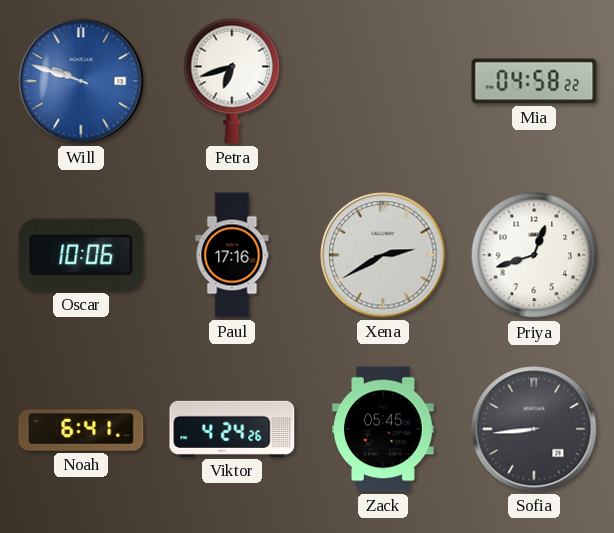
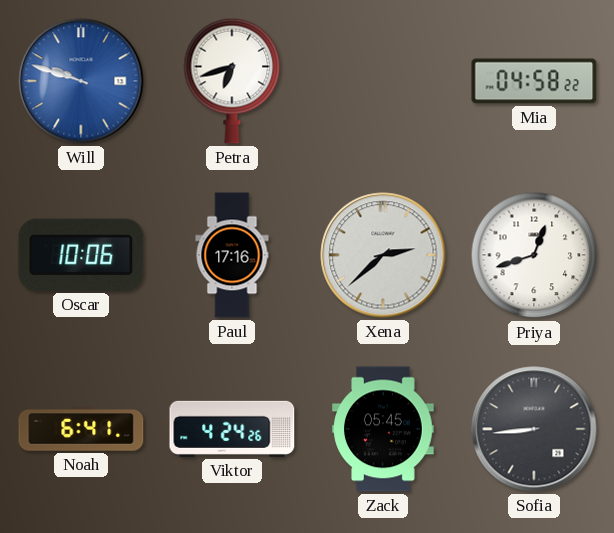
Xena: 2:40 -> 2:38
